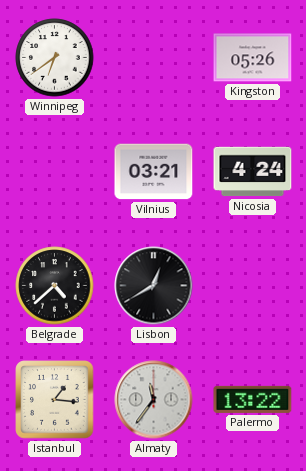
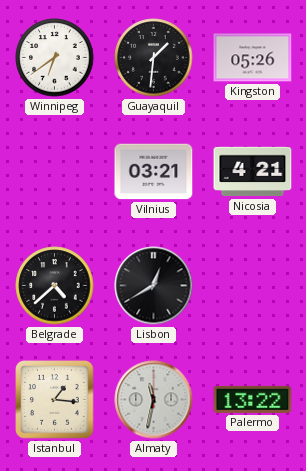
Guayaquil: none -> 1:31
Nicosia: 4:24 -> 4:21
Almaty: 11:36 -> 11:32
